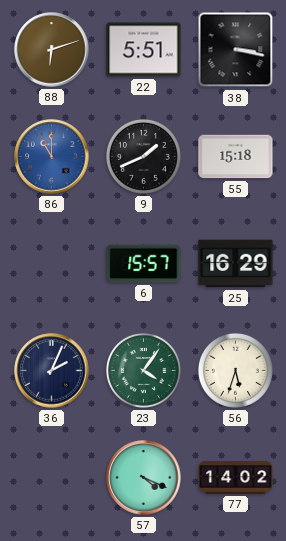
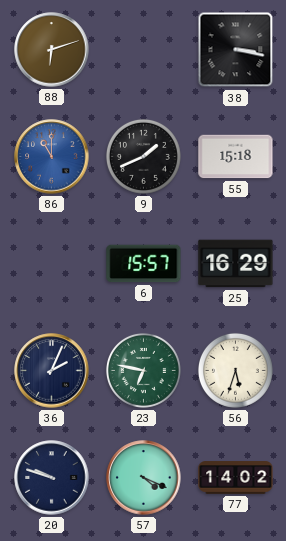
22: 5:51 -> none
23: 4:06 -> 6:47
20: none -> 9:48
